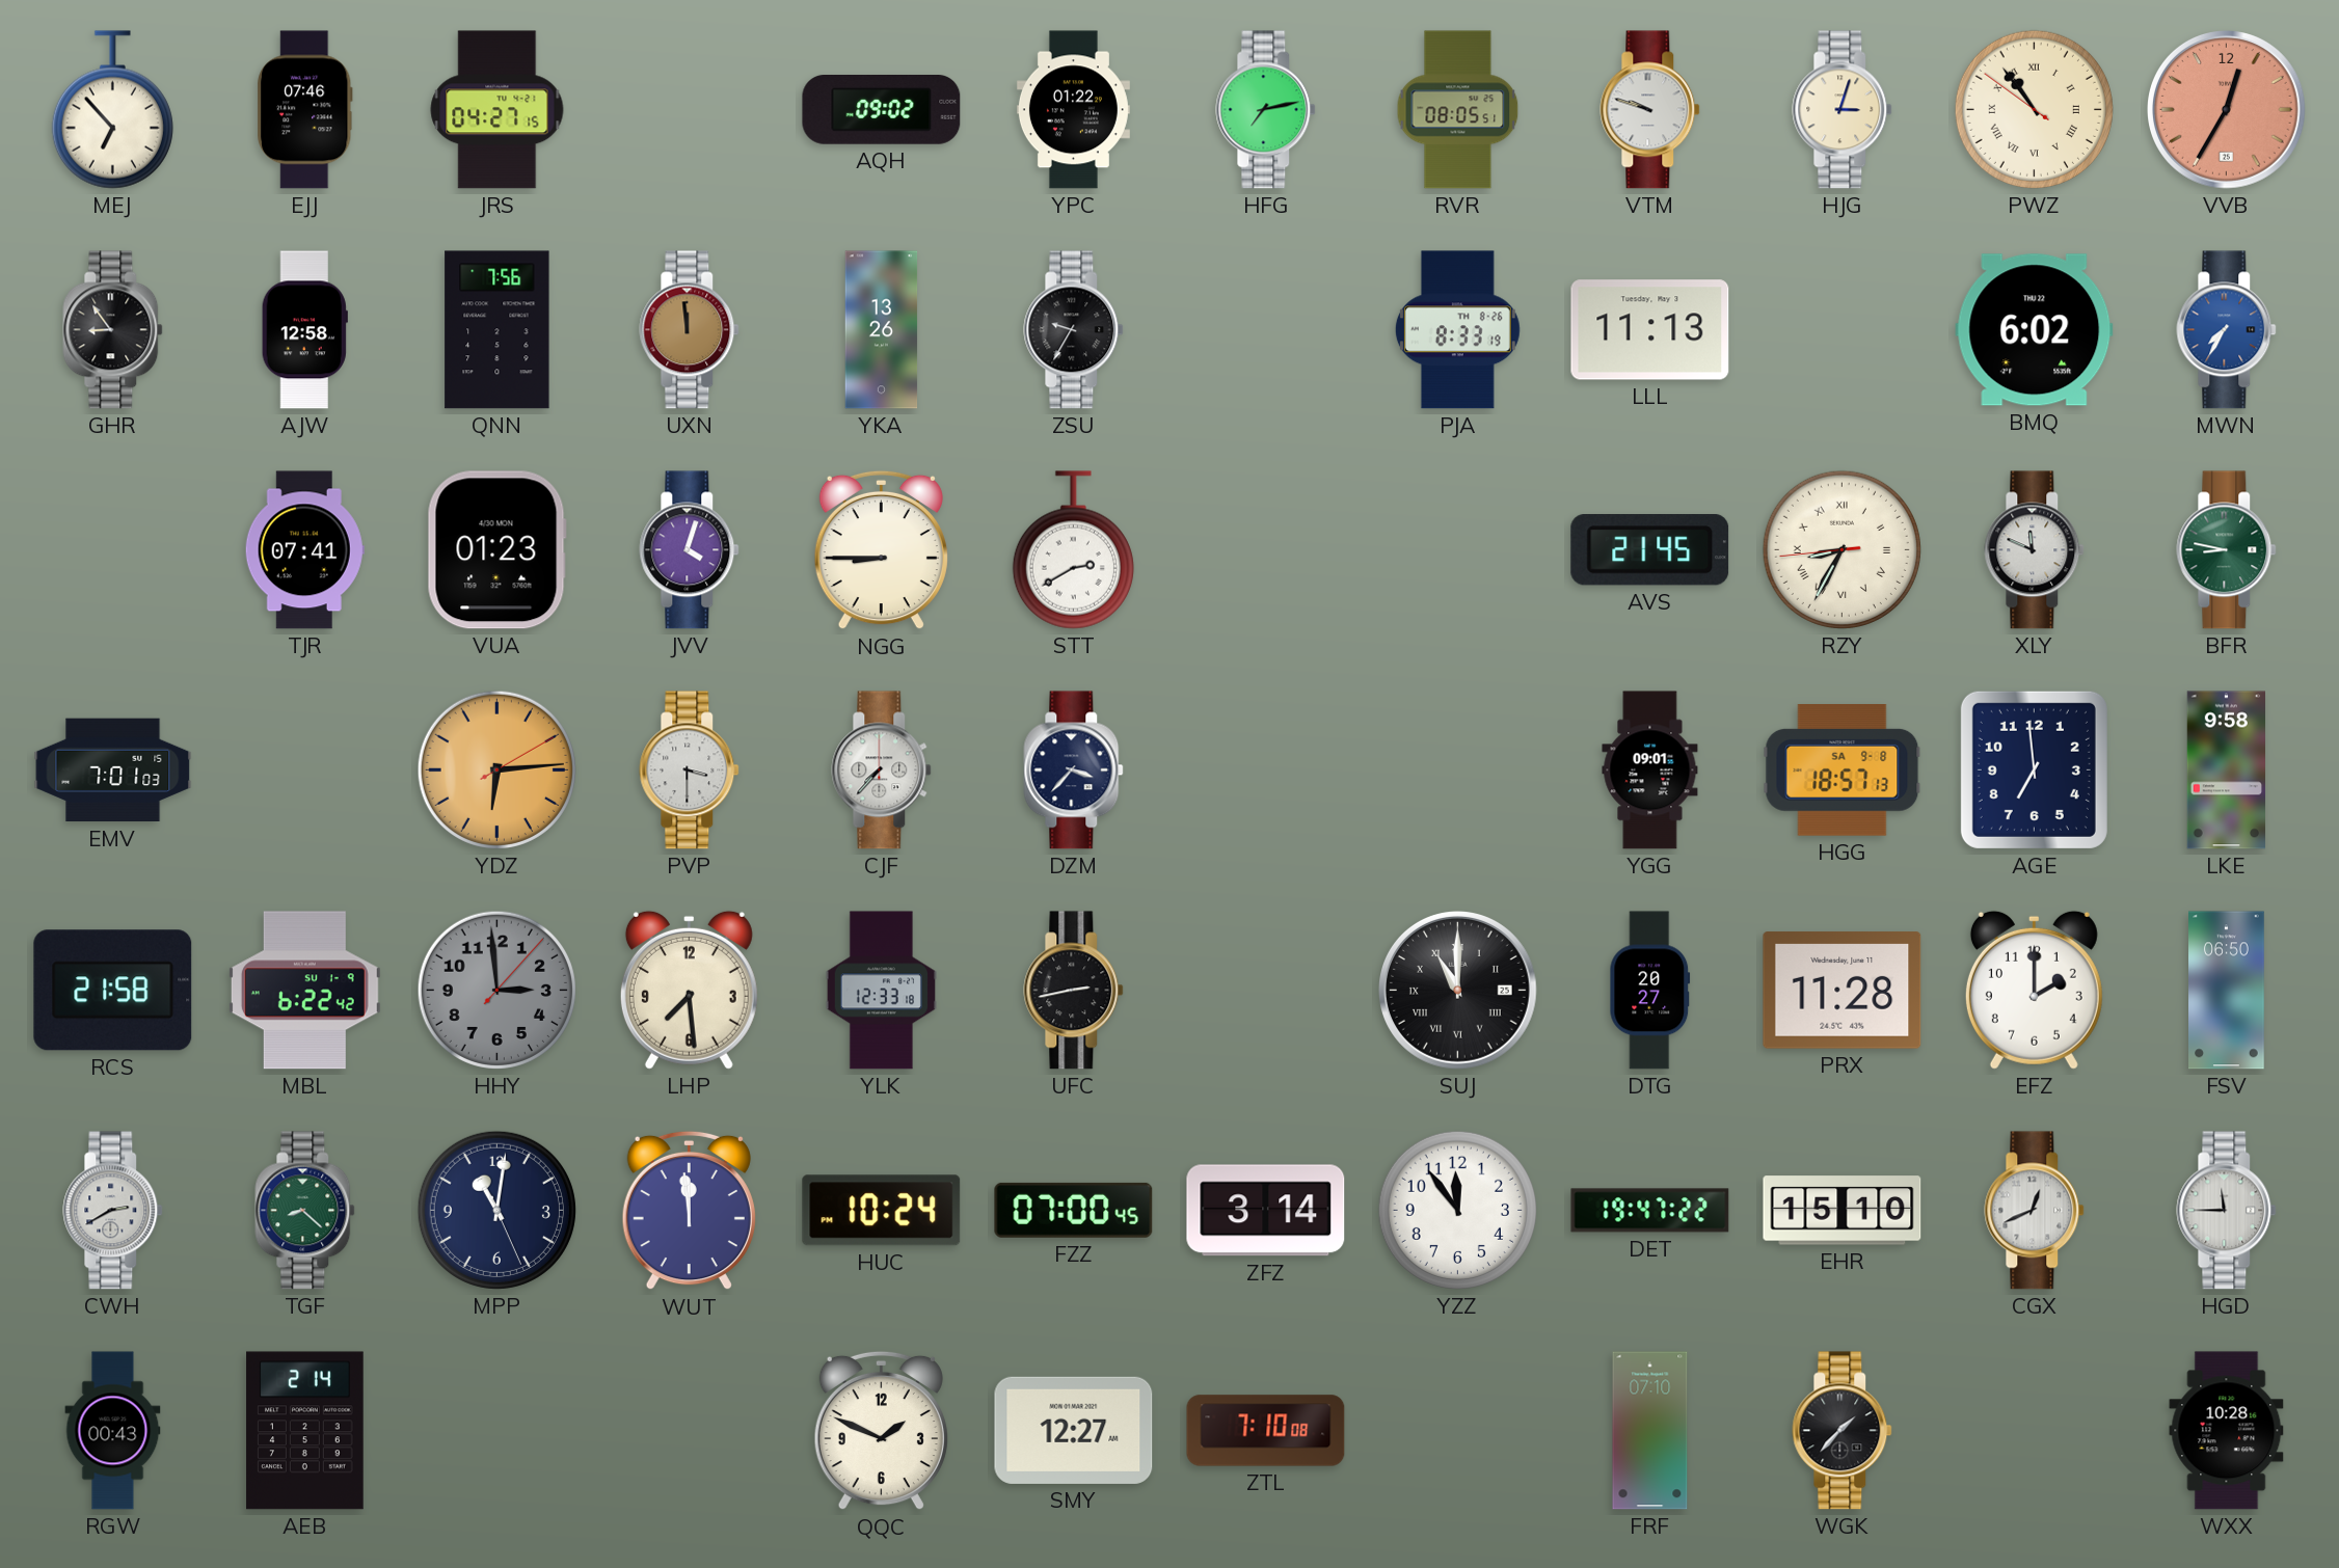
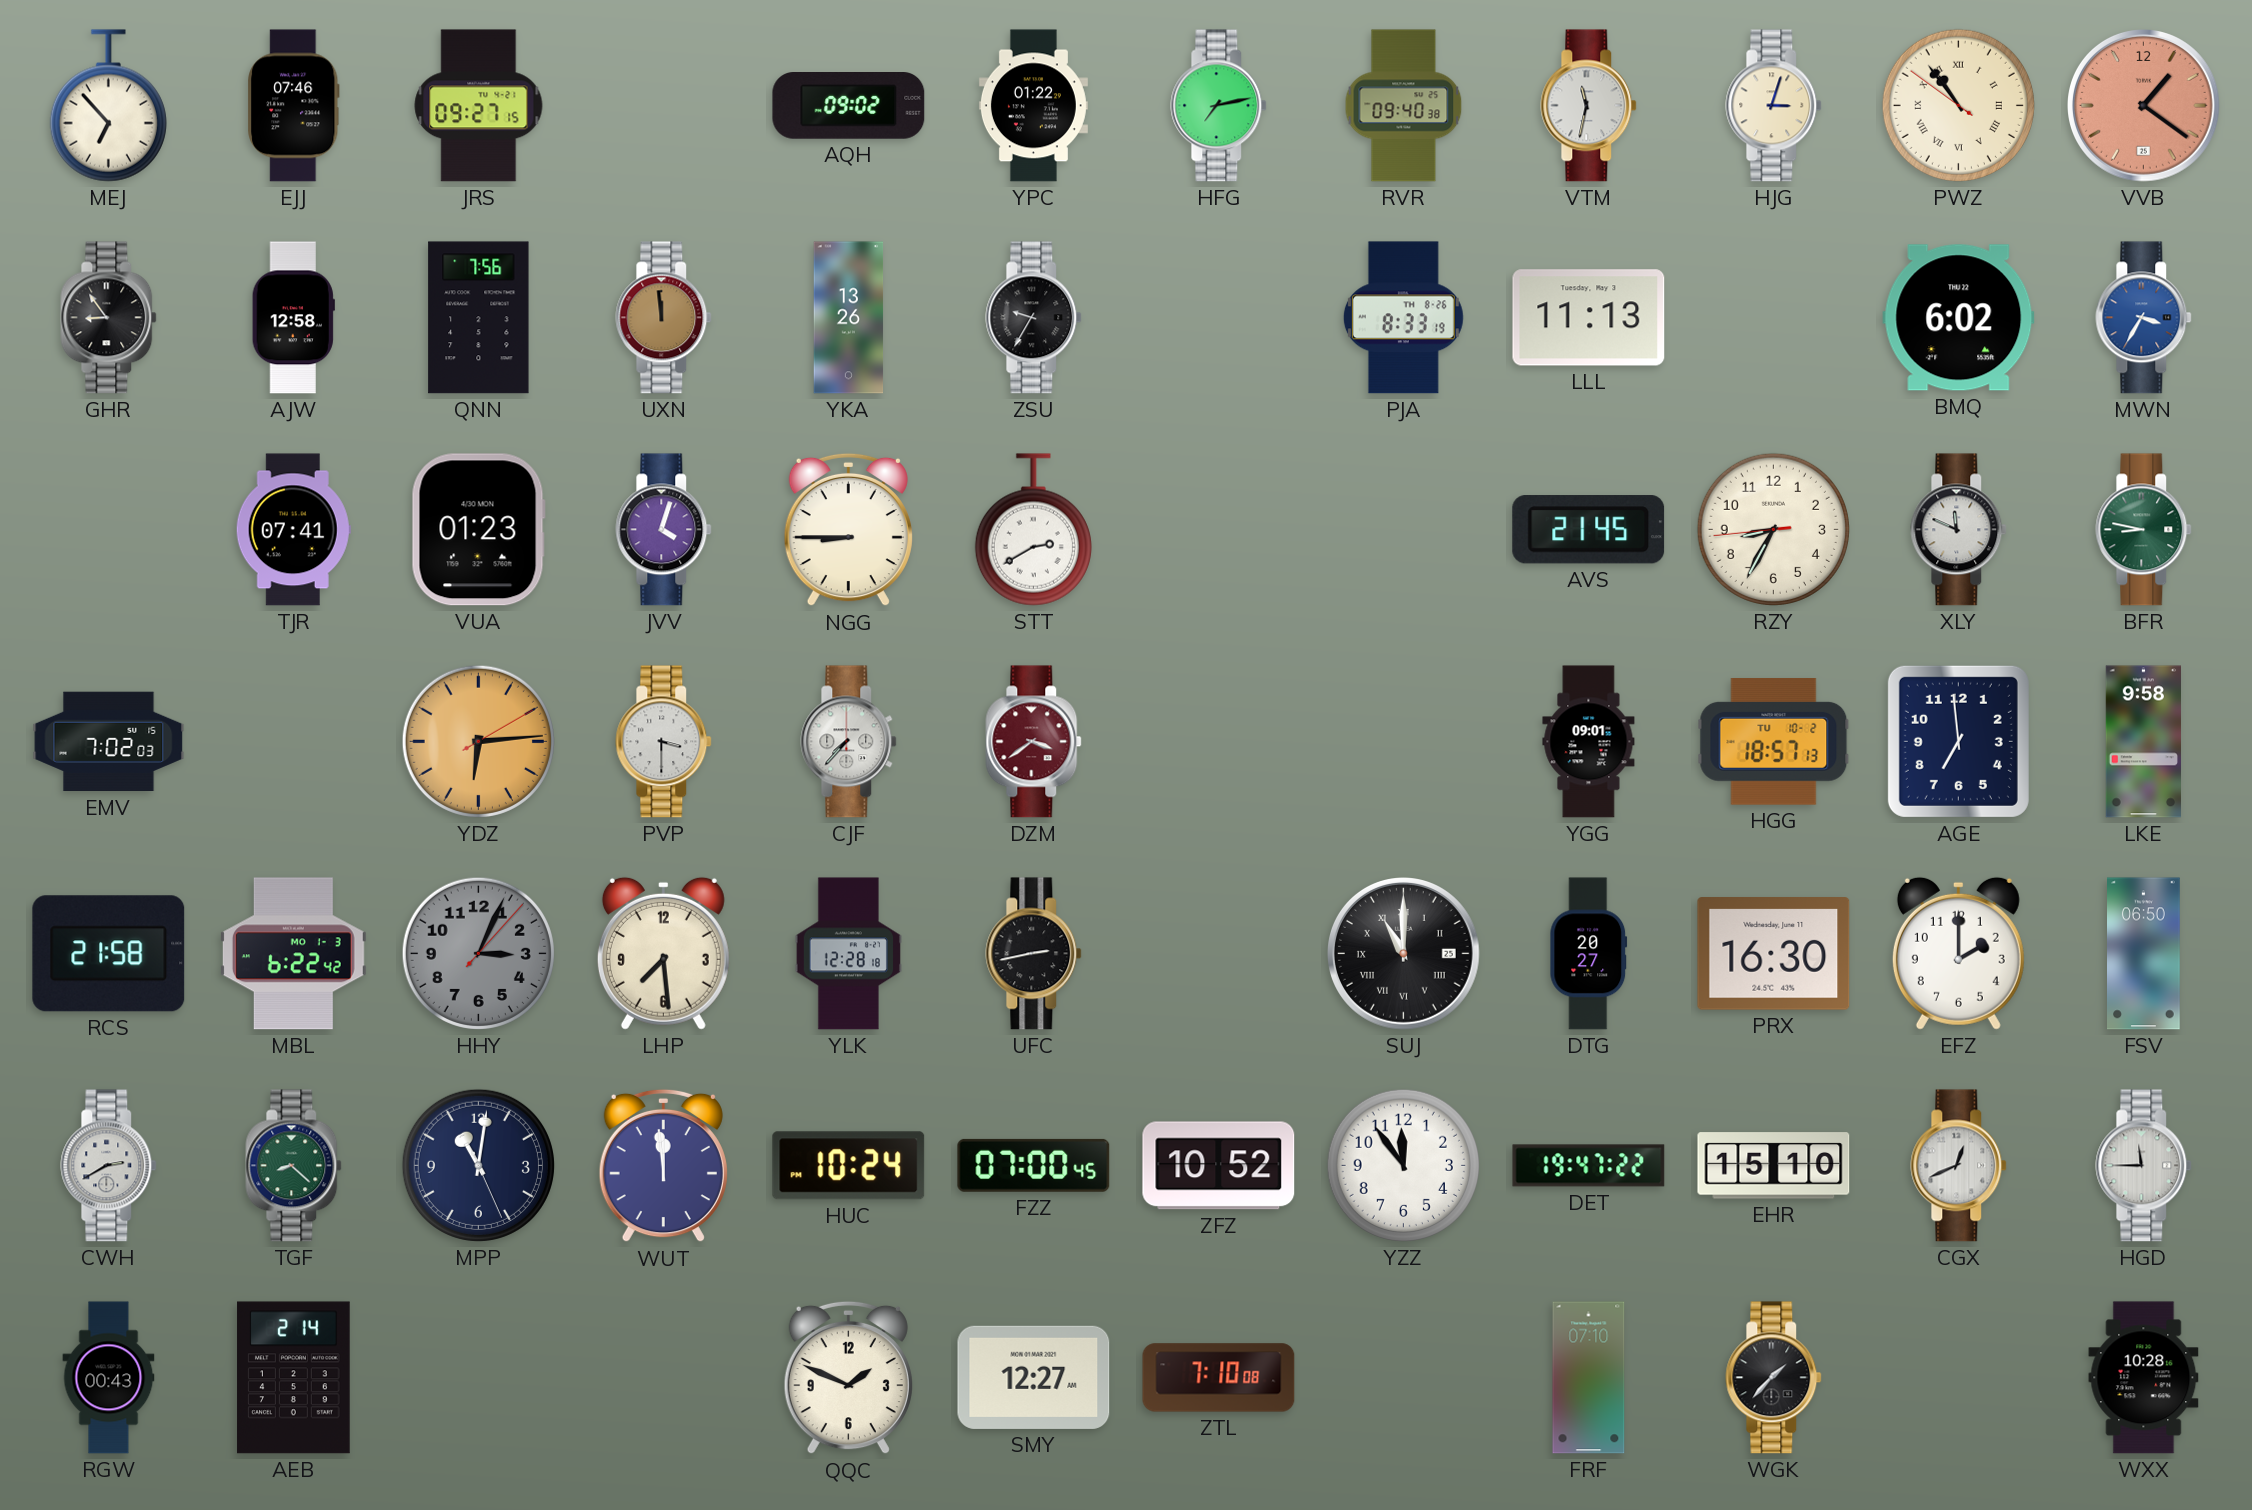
JRS: 04:27 -> 09:27
RVR: 08:05 -> 09:40
VTM: 9:48 -> 11:32
VVB: 12:35 -> 1:21
MWN: 7:35 -> 3:35
RZY numerals: Roman -> Arabic
EMV: 7:01 -> 7:02
DZM: 3:37 -> 3:39
DZM dial: navy -> burgundy
HGG date: SA 9-8 -> TU 10-2
MBL date: SU 1-9 -> MO 1-3
HHY: 2:59 -> 3:04
YLK: 12:33 -> 12:28
PRX: 11:28 -> 16:30
ZFZ: 3:14 -> 10:52
